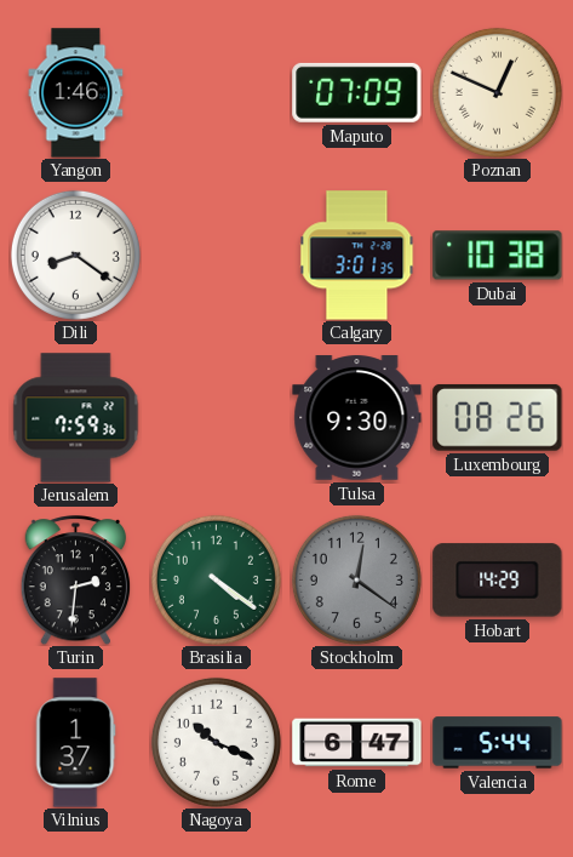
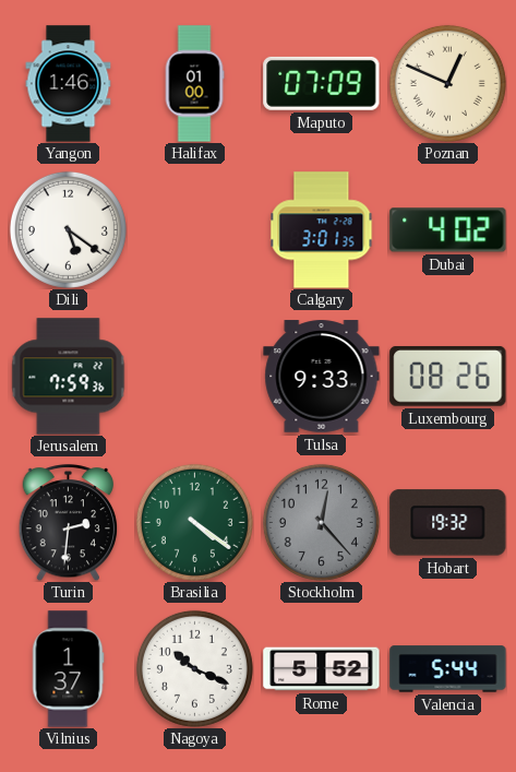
Halifax: none -> 01:00
Dili: 8:21 -> 5:21
Dubai: 10:38 -> 4:02
Tulsa: 9:30 -> 9:33
Stockholm: 12:21 -> 12:23
Hobart: 14:29 -> 19:32
Rome: 6:47 -> 5:52
